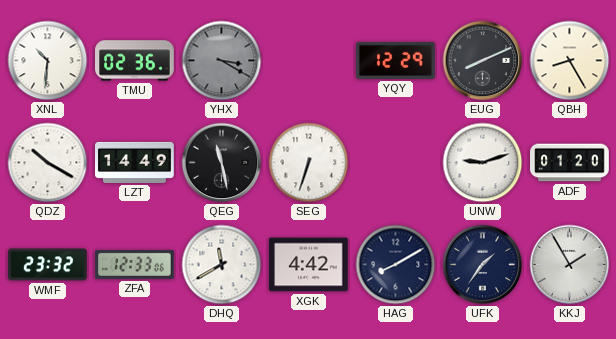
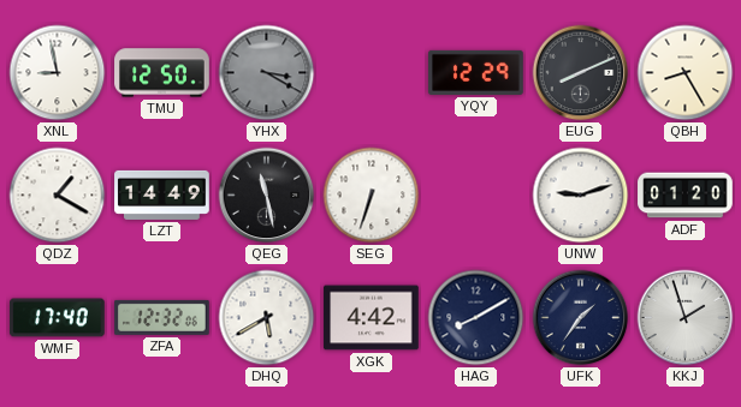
XNL: 10:31 -> 8:58
TMU: 02:36 -> 12:50
QDZ: 10:20 -> 1:20
WMF: 23:32 -> 17:40
ZFA: 12:33 -> 12:32
DHQ: 11:40 -> 5:40
KKJ: 1:55 -> 1:57
